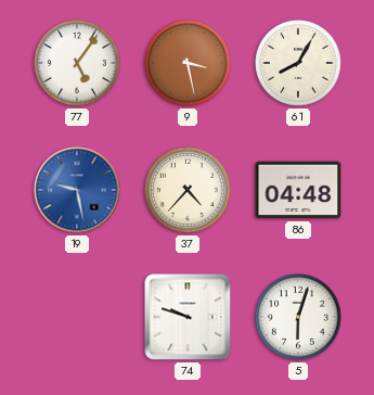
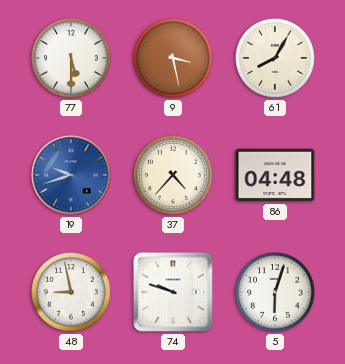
77: 5:06 -> 5:30
19: 9:28 -> 9:42
48: none -> 8:58
